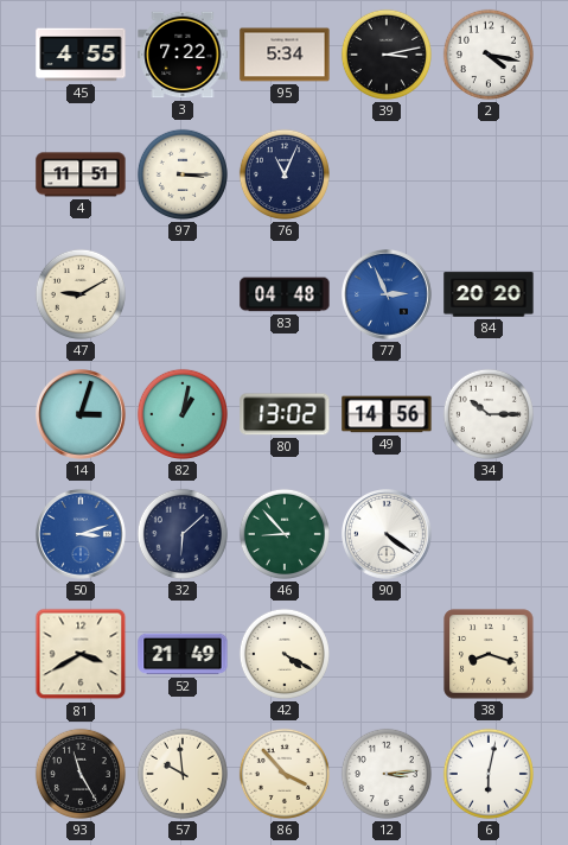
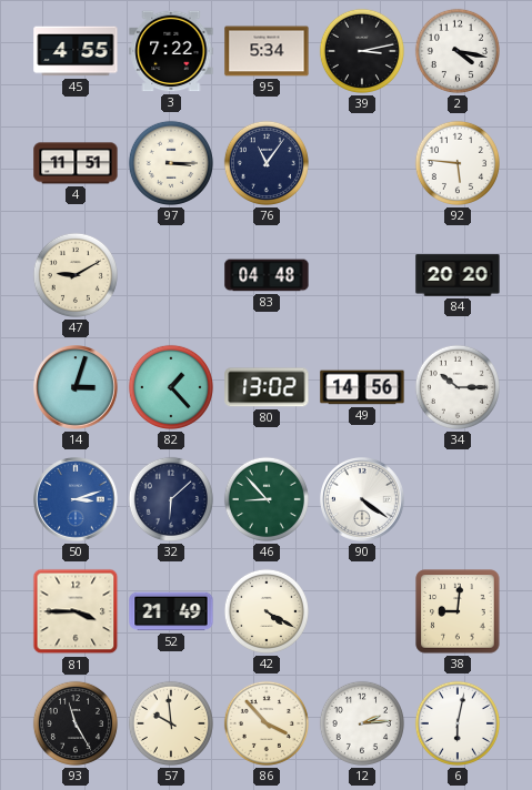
76: 11:04 -> 11:06
92: none -> 5:46
77: 2:56 -> none
82: 1:02 -> 1:23
81: 3:40 -> 3:45
38: 8:18 -> 9:01
12: 3:14 -> 2:14
